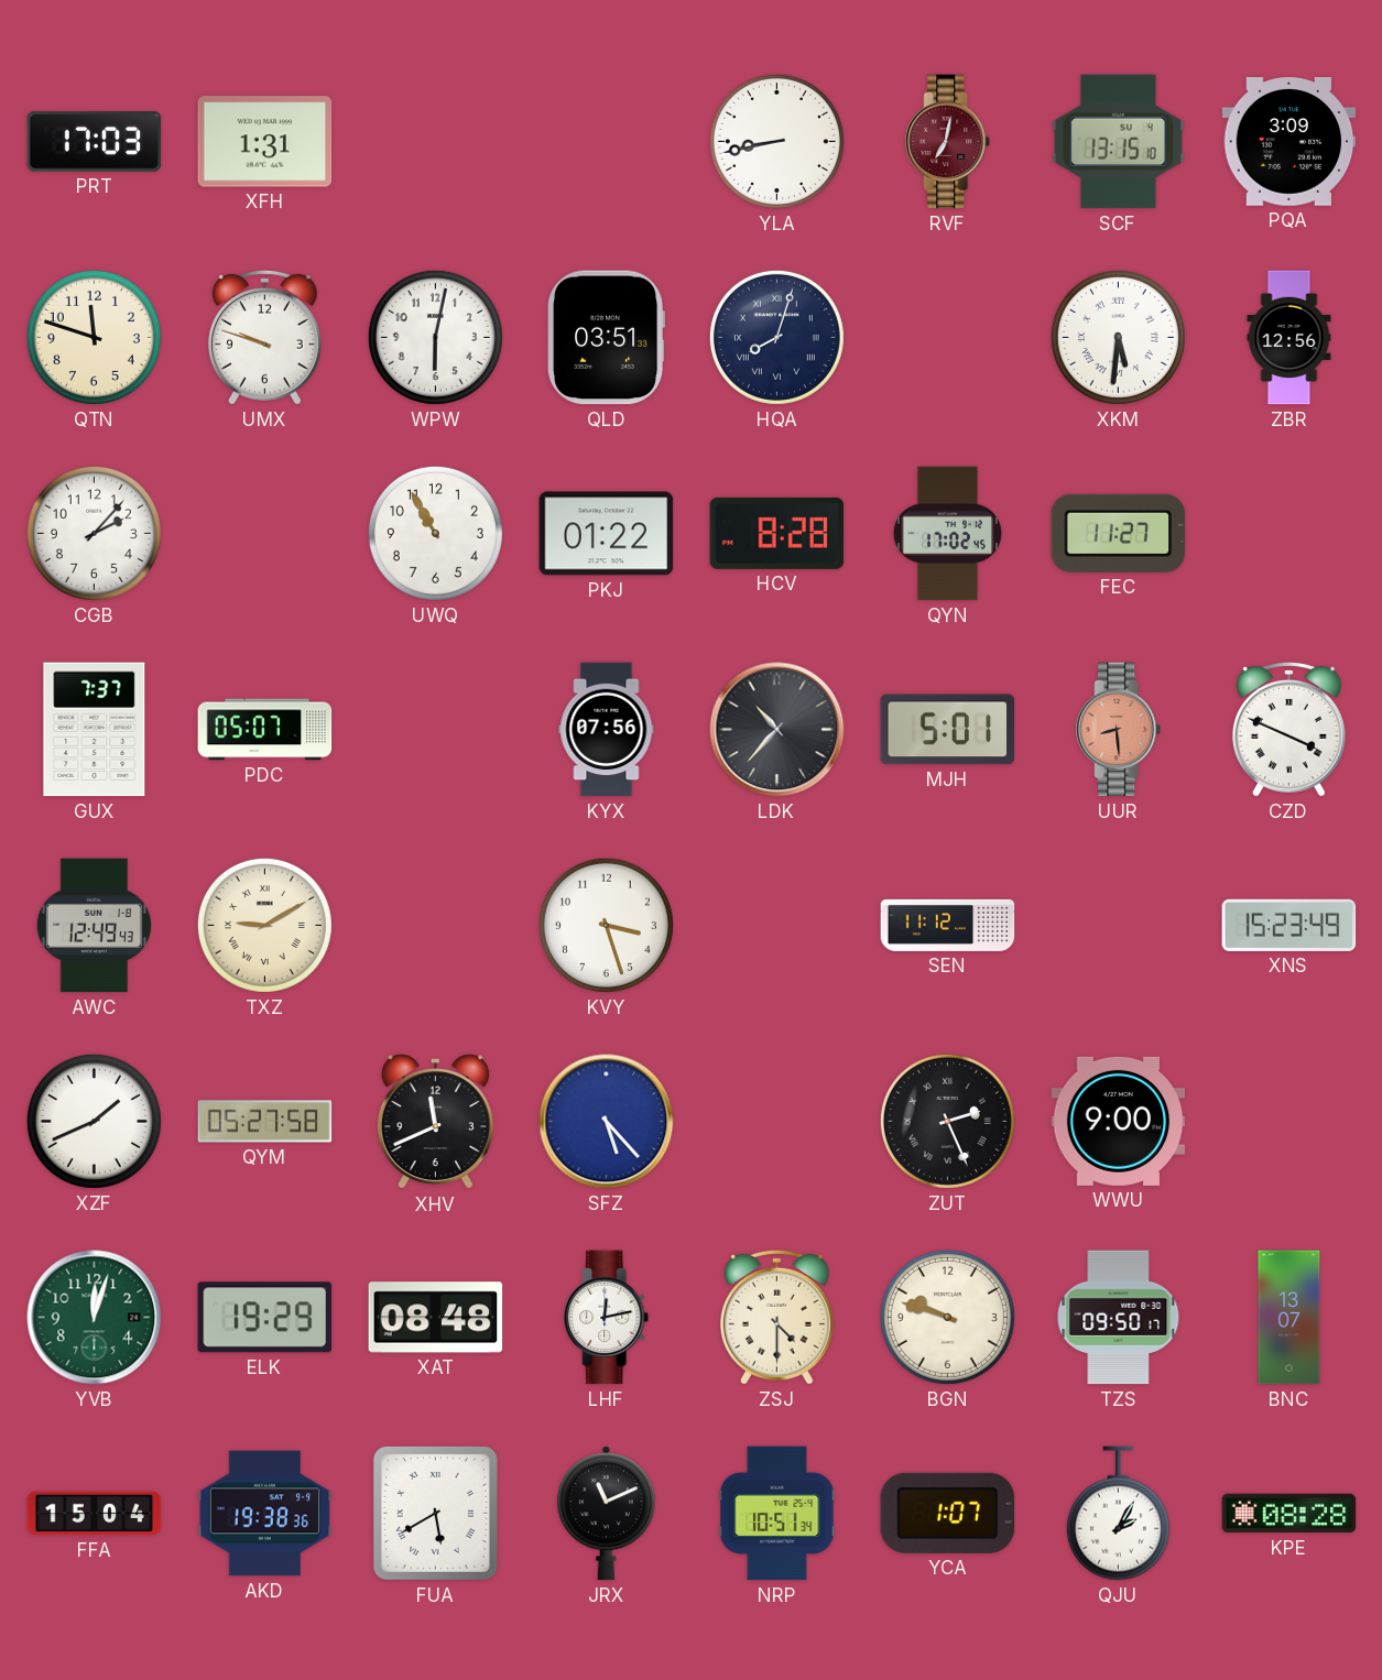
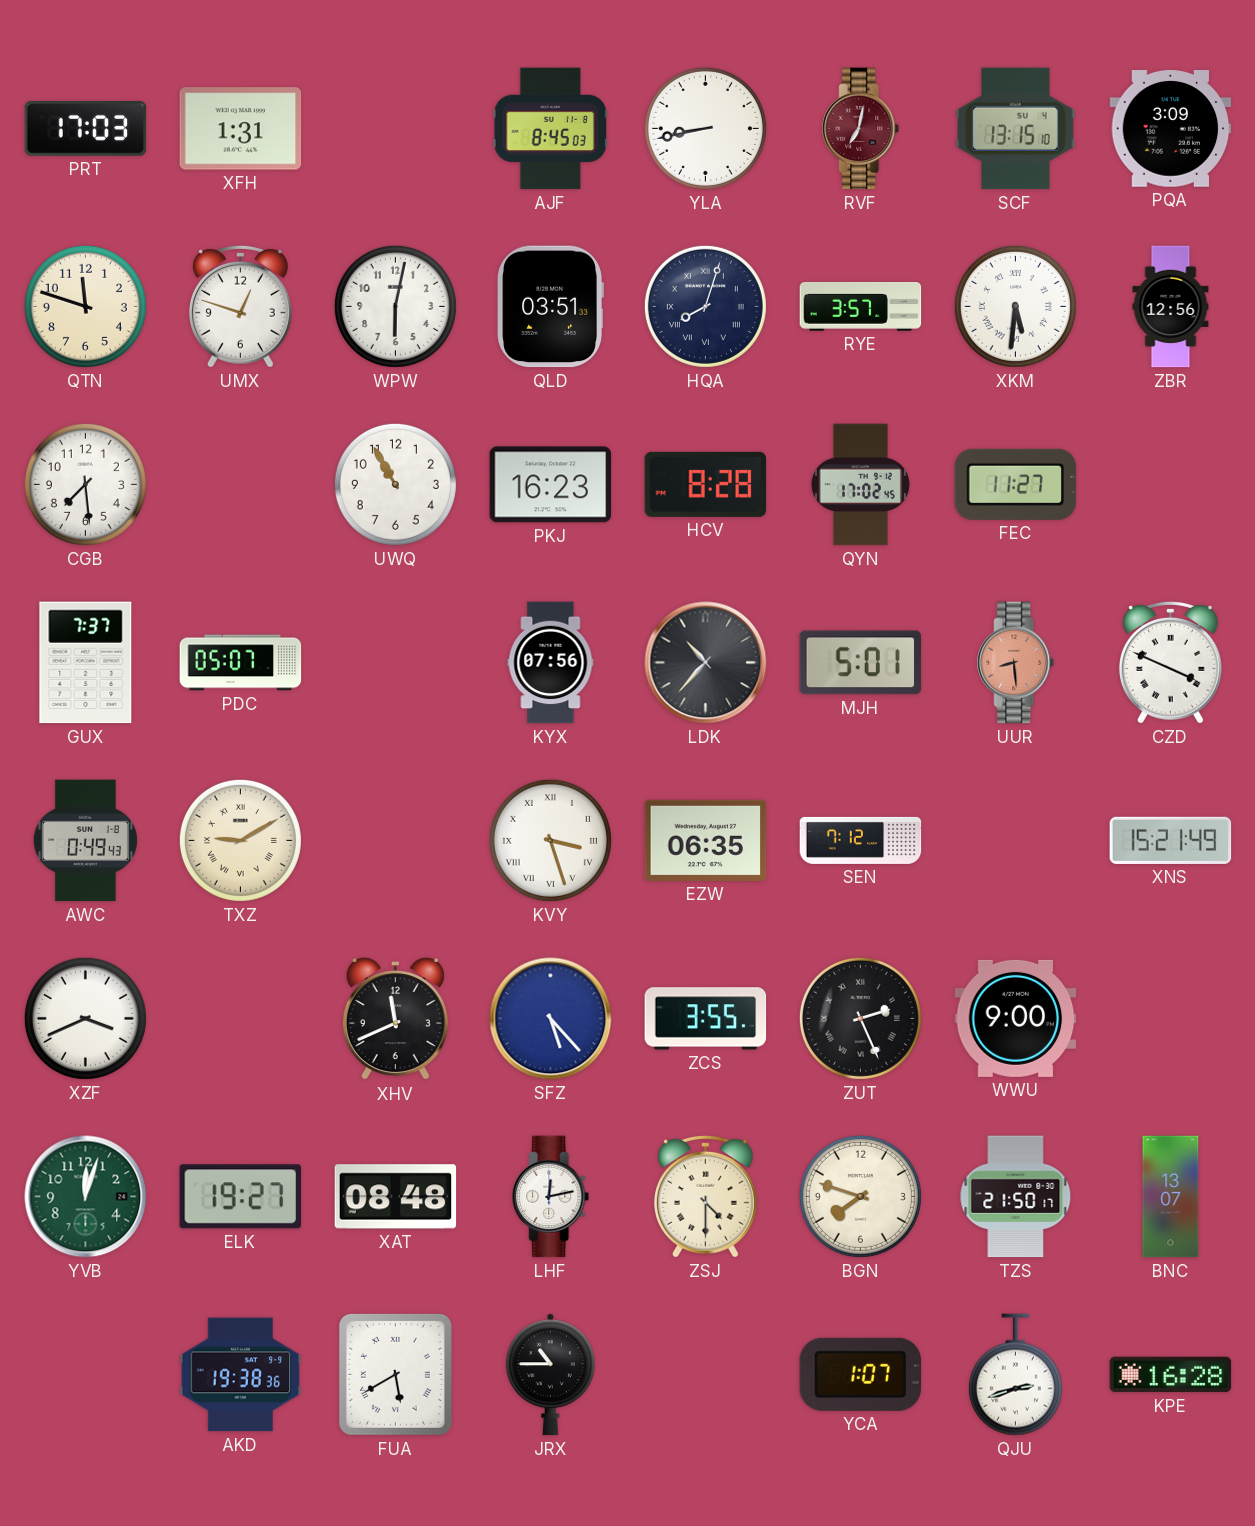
AJF: none -> 8:45
UMX: 9:48 -> 12:48
RYE: none -> 3:57
CGB: 2:07 -> 7:29
PKJ: 01:22 -> 16:23
AWC: 12:49 -> 0:49
KVY numerals: Arabic -> Roman
EZW: none -> 06:35
SEN: 11:12 -> 7:12
XNS: 15:23 -> 15:21
XZF: 1:41 -> 3:41
QYM: 05:27 -> none
ZCS: none -> 3:55
ELK: 19:29 -> 19:27
BGN: 9:48 -> 7:48
TZS: 09:50 -> 21:50
FFA: 15:04 -> none
JRX: 11:11 -> 10:45
NRP: 10:51 -> none
QJU: 2:05 -> 2:42
KPE: 08:28 -> 16:28
